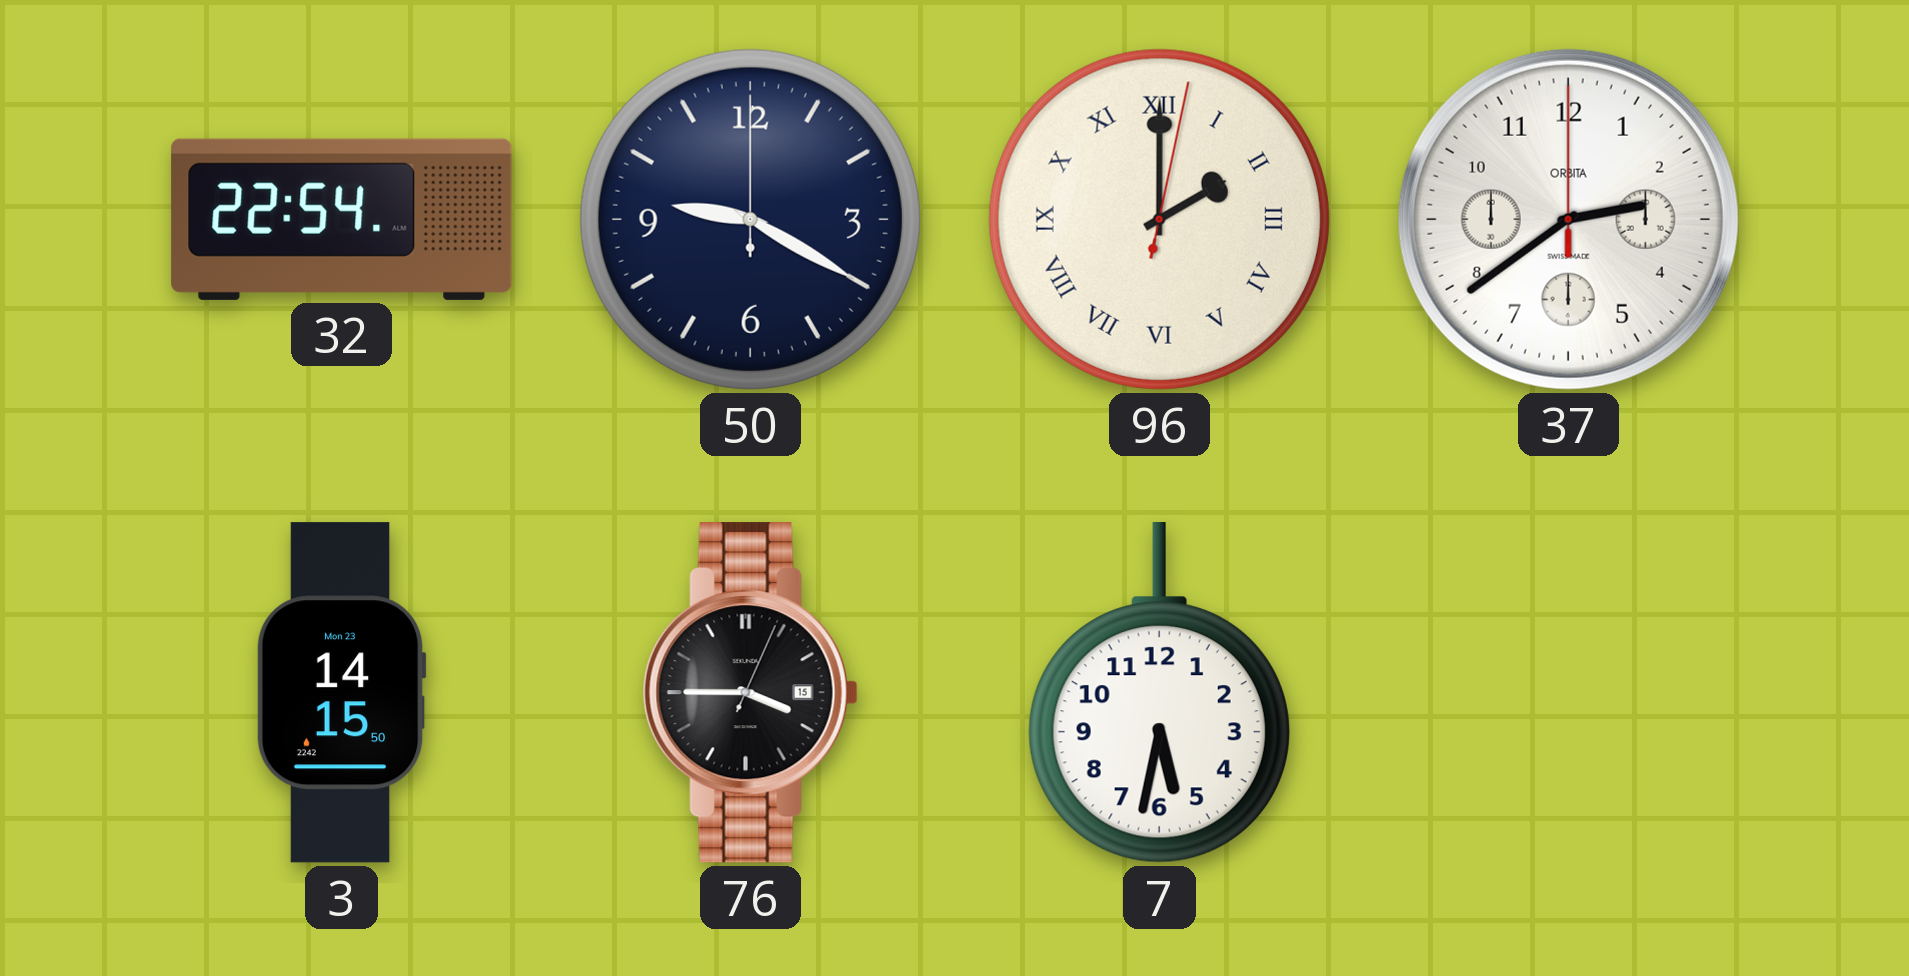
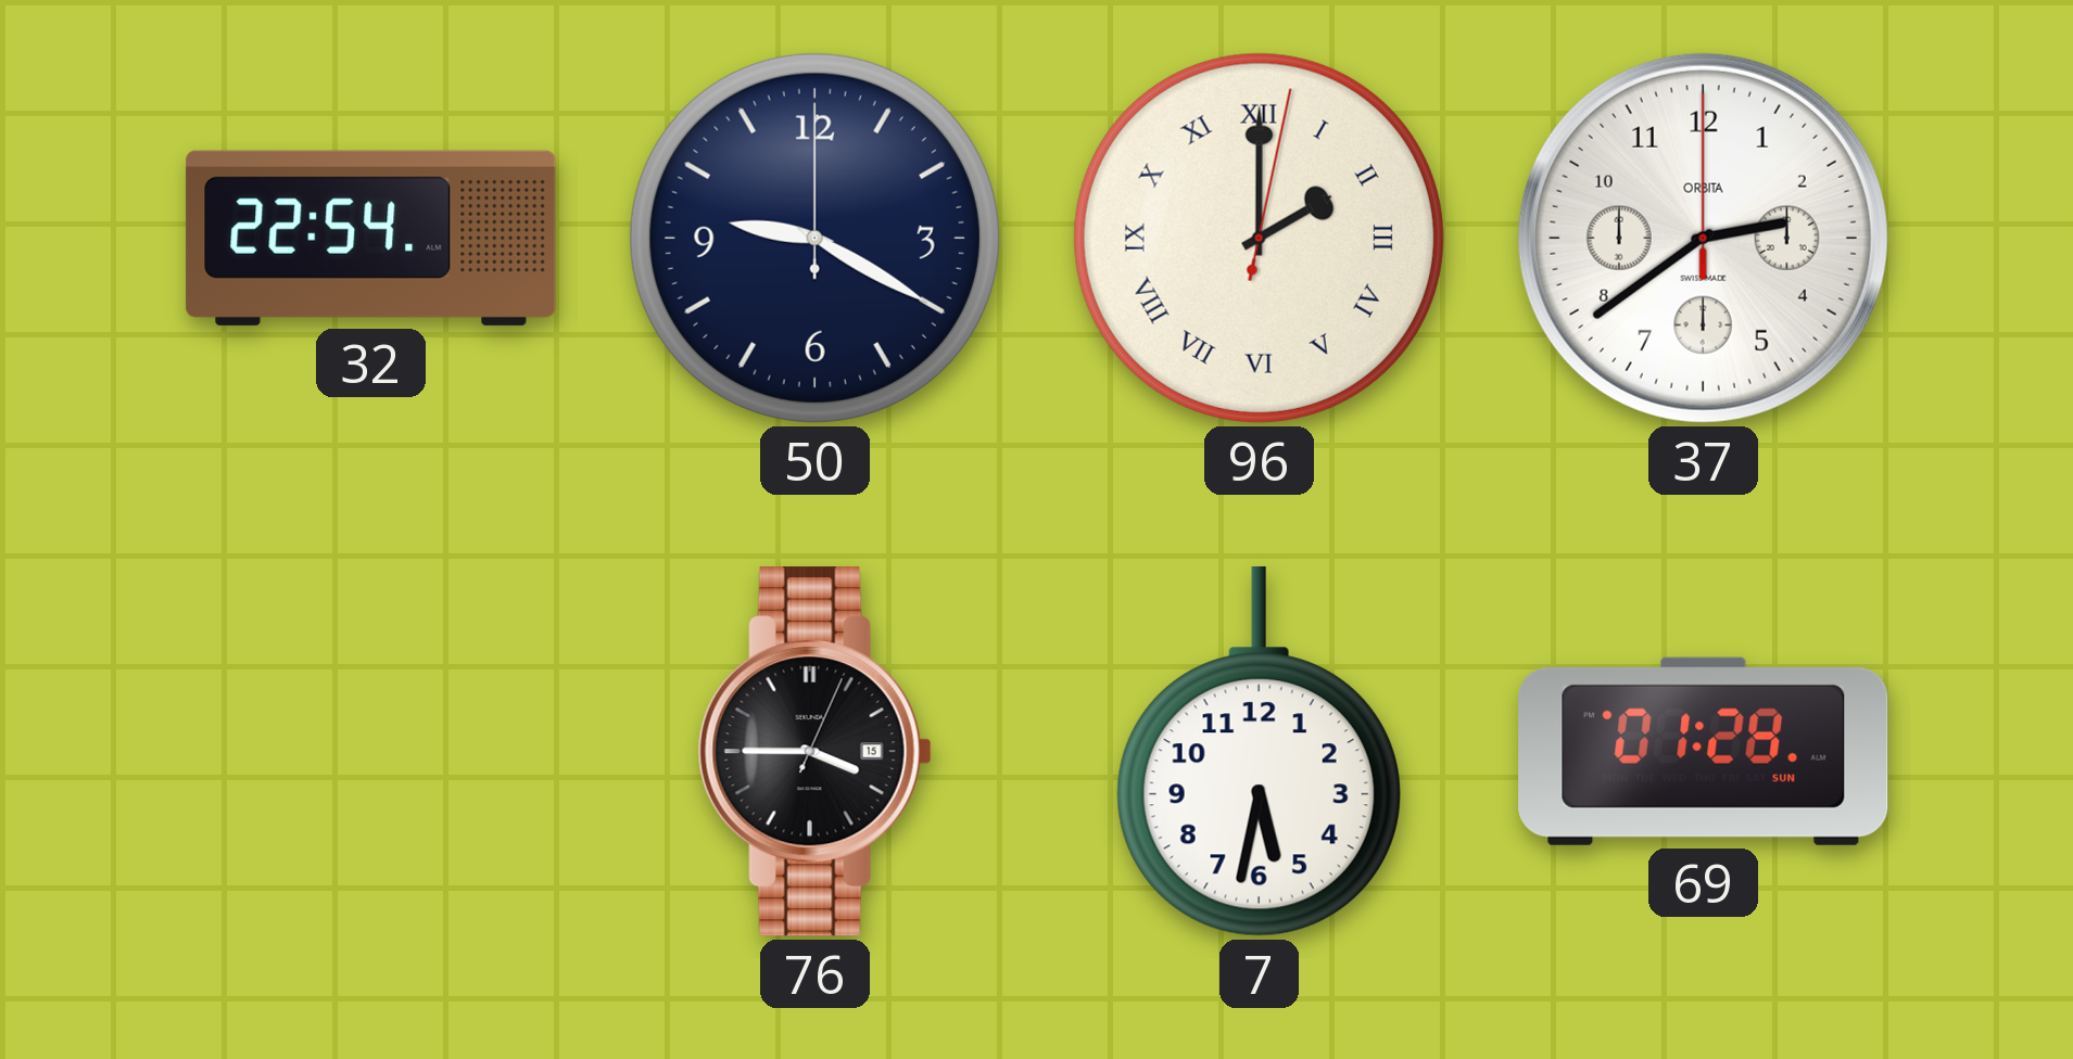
3: 14:15 -> none
69: none -> 01:28
